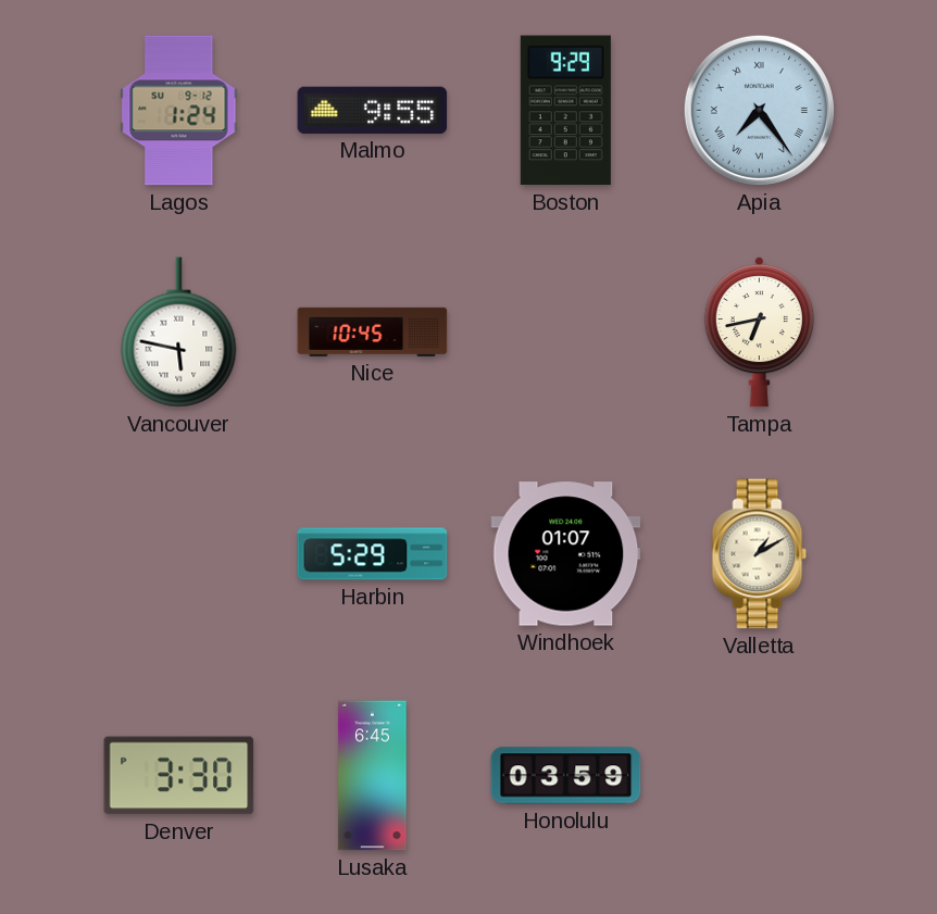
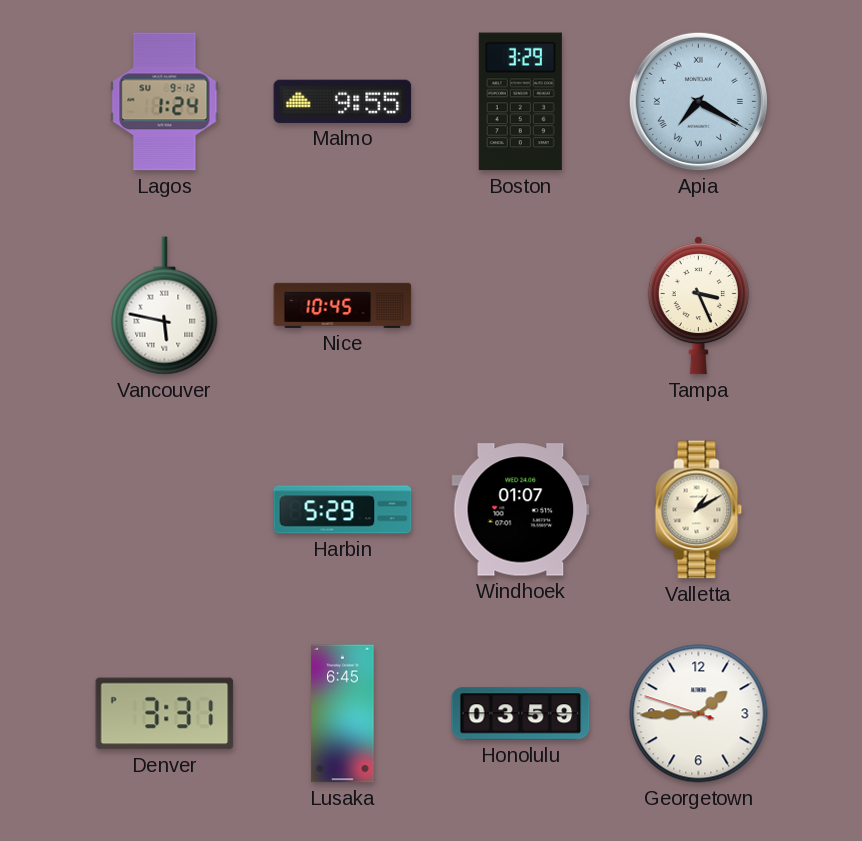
Boston: 9:29 -> 3:29
Apia: 7:24 -> 7:20
Tampa: 6:43 -> 3:26
Denver: 3:30 -> 3:31
Georgetown: none -> 1:44
